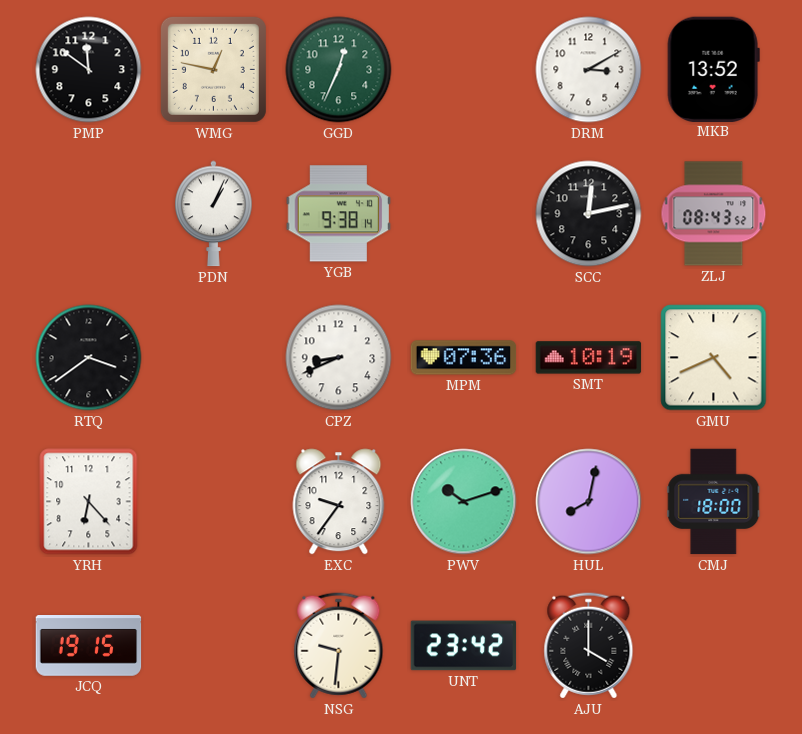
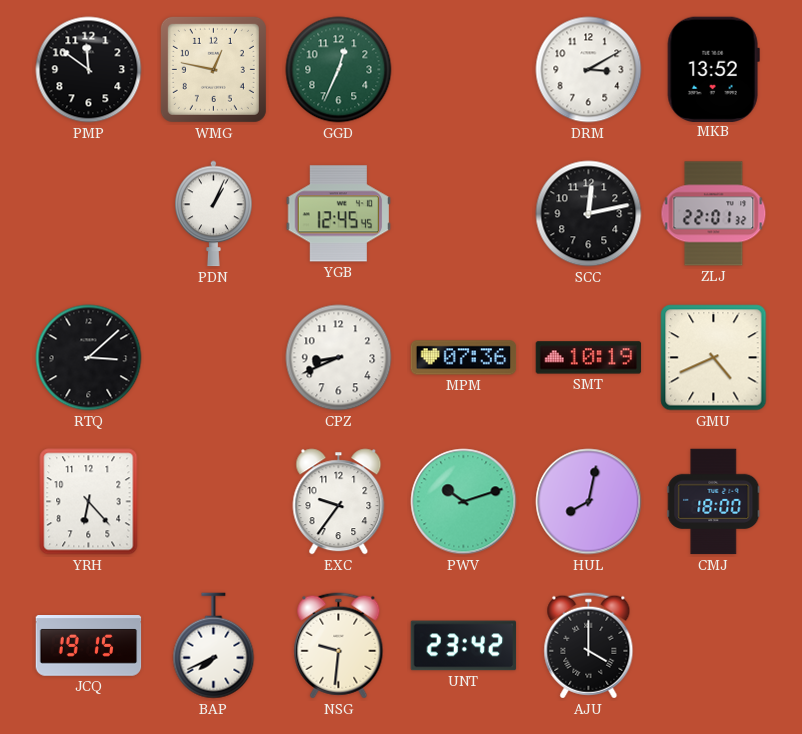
YGB: 9:38 -> 12:45
ZLJ: 08:43 -> 22:01
RTQ: 3:39 -> 3:08
BAP: none -> 7:41
